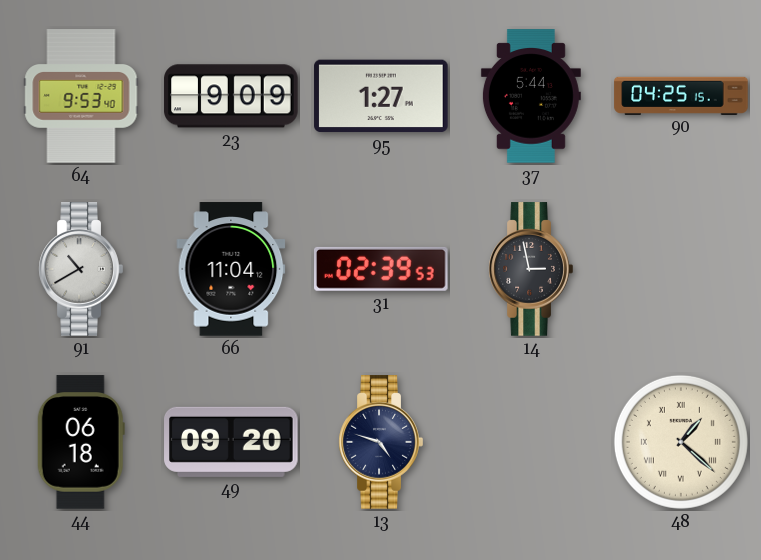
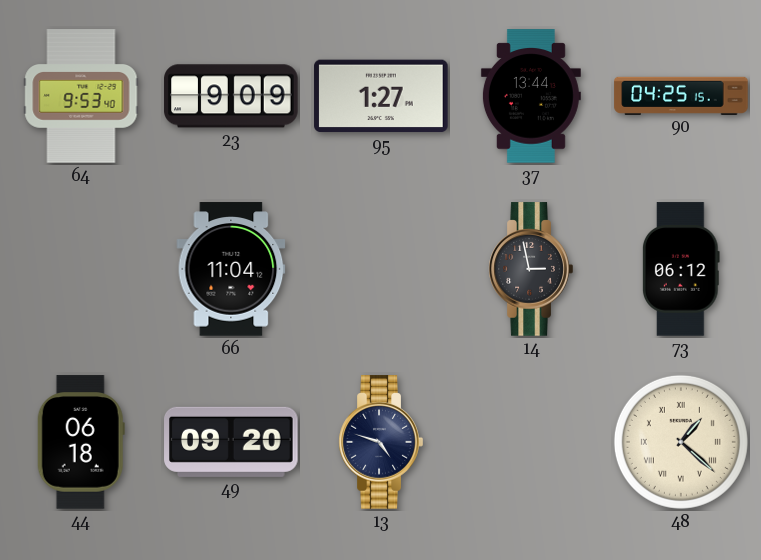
37: 5:44 -> 13:44
91: 10:40 -> none
31: 02:39 -> none
73: none -> 06:12
